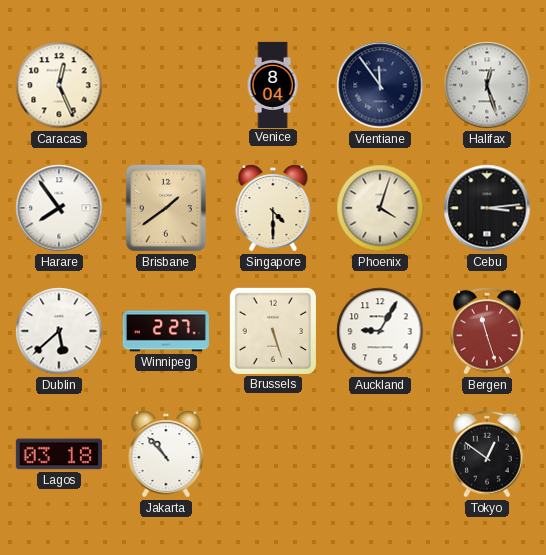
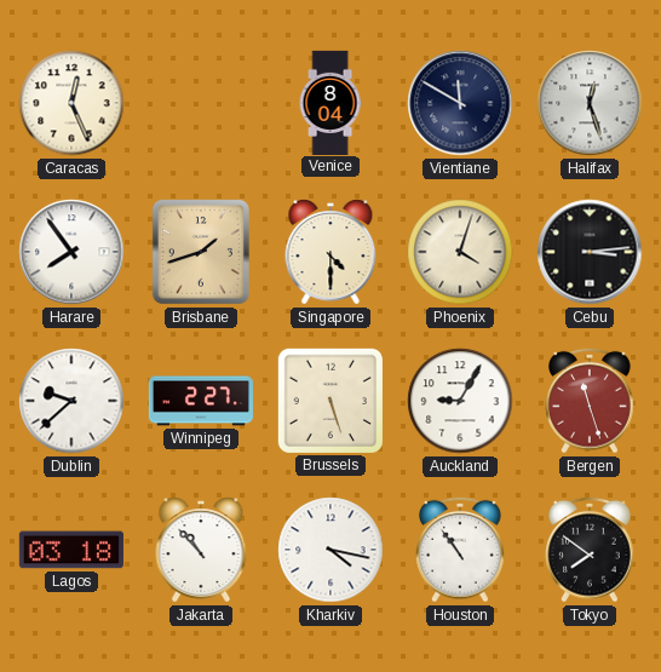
Vientiane: 11:54 -> 11:50
Brisbane: 1:39 -> 1:42
Dublin: 5:38 -> 9:38
Kharkiv: none -> 4:17
Houston: none -> 10:54
Tokyo: 12:51 -> 7:51
